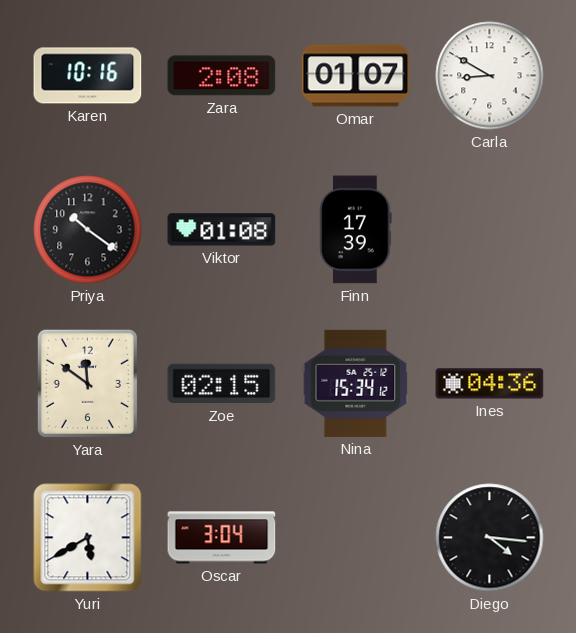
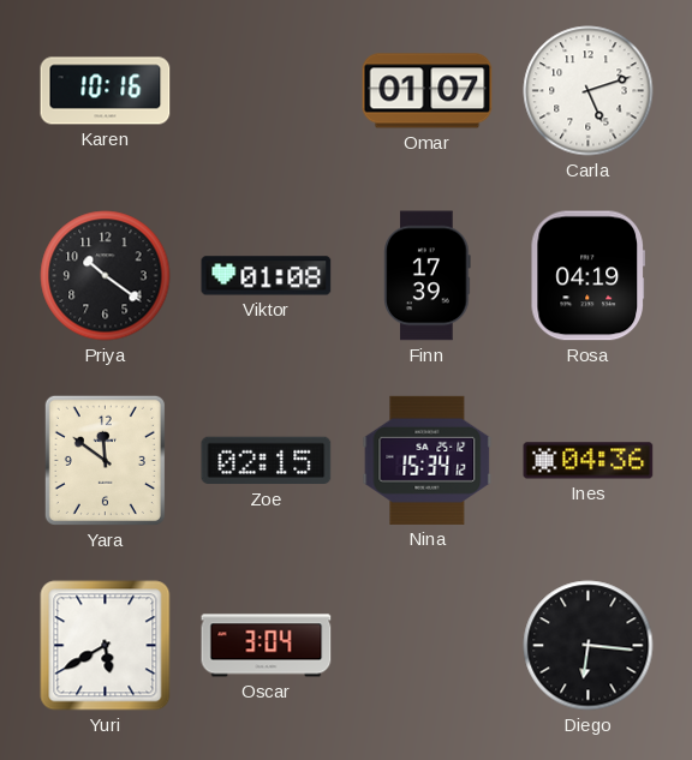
Zara: 2:08 -> none
Carla: 8:50 -> 5:12
Rosa: none -> 04:19
Diego: 4:16 -> 6:16
